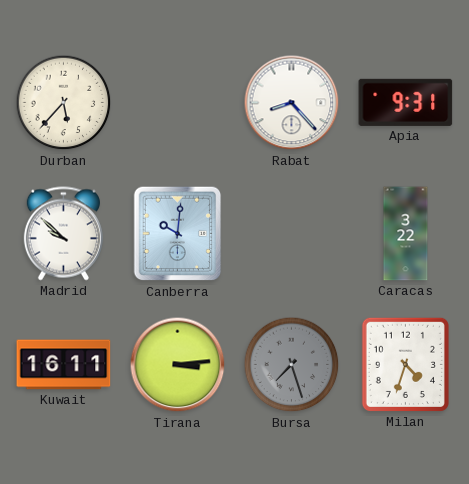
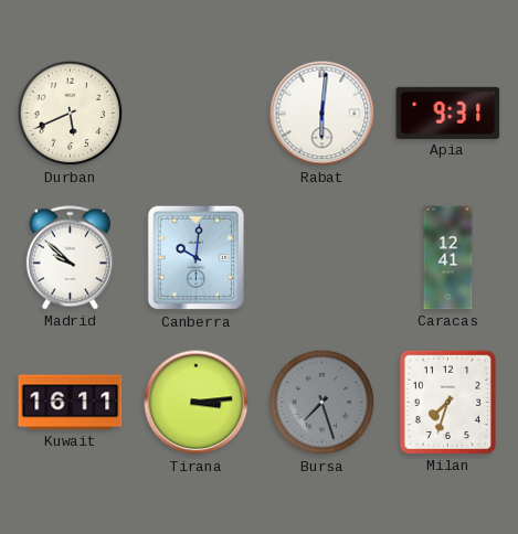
Durban: 5:37 -> 5:41
Rabat: 8:23 -> 6:01
Caracas: 3:22 -> 12:41
Milan: 4:33 -> 7:33
